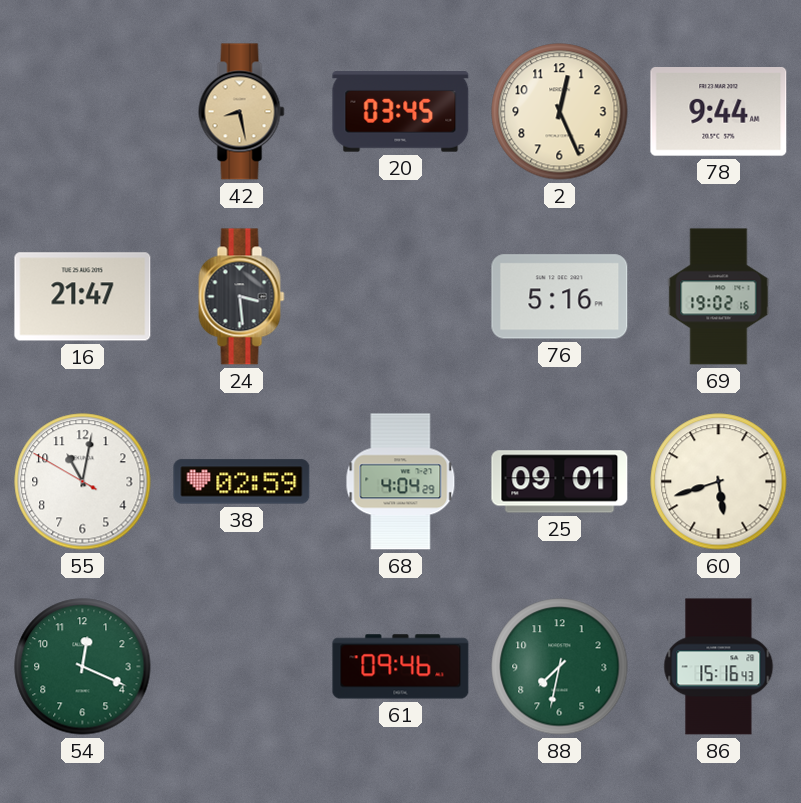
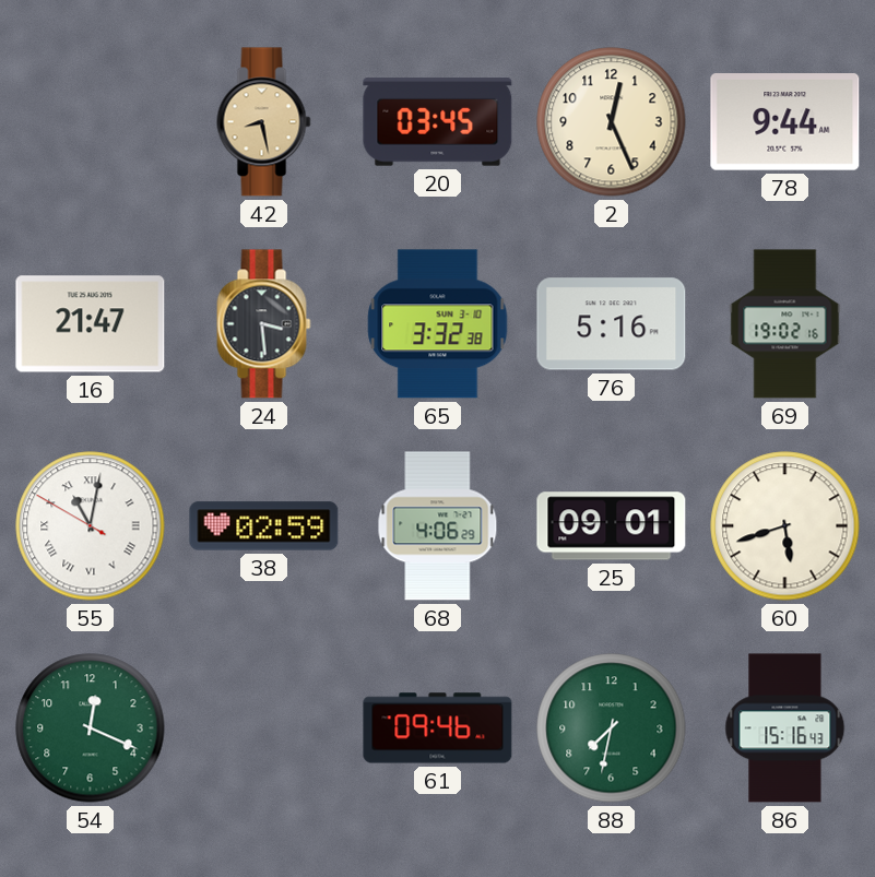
65: none -> 3:32
55 numerals: Arabic -> Roman
68: 4:04 -> 4:06
